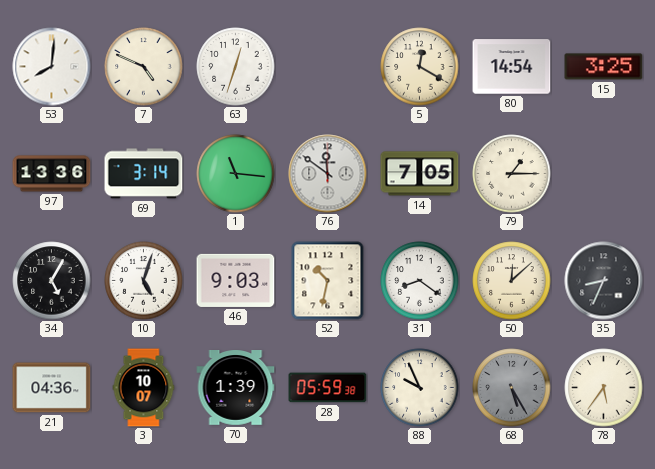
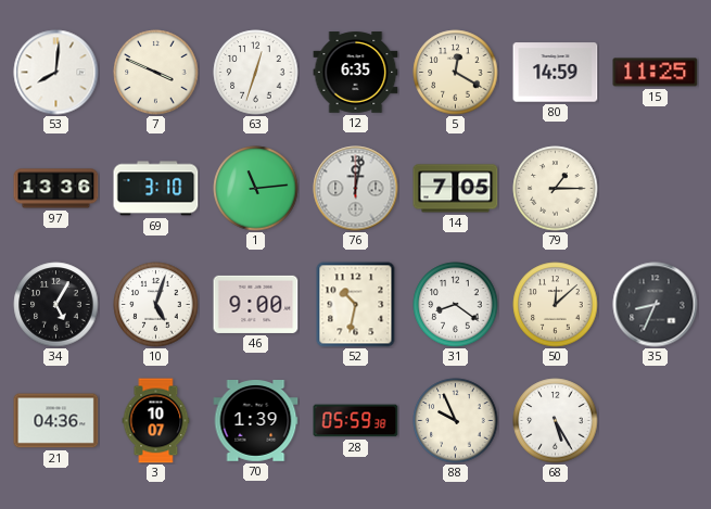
7: 4:49 -> 3:49
12: none -> 6:35
80: 14:54 -> 14:59
15: 3:25 -> 11:25
69: 3:14 -> 3:10
1: 11:16 -> 11:14
76: 11:51 -> 12:02
46: 9:03 -> 9:00
68 dial: grey -> white
78: 5:36 -> none
